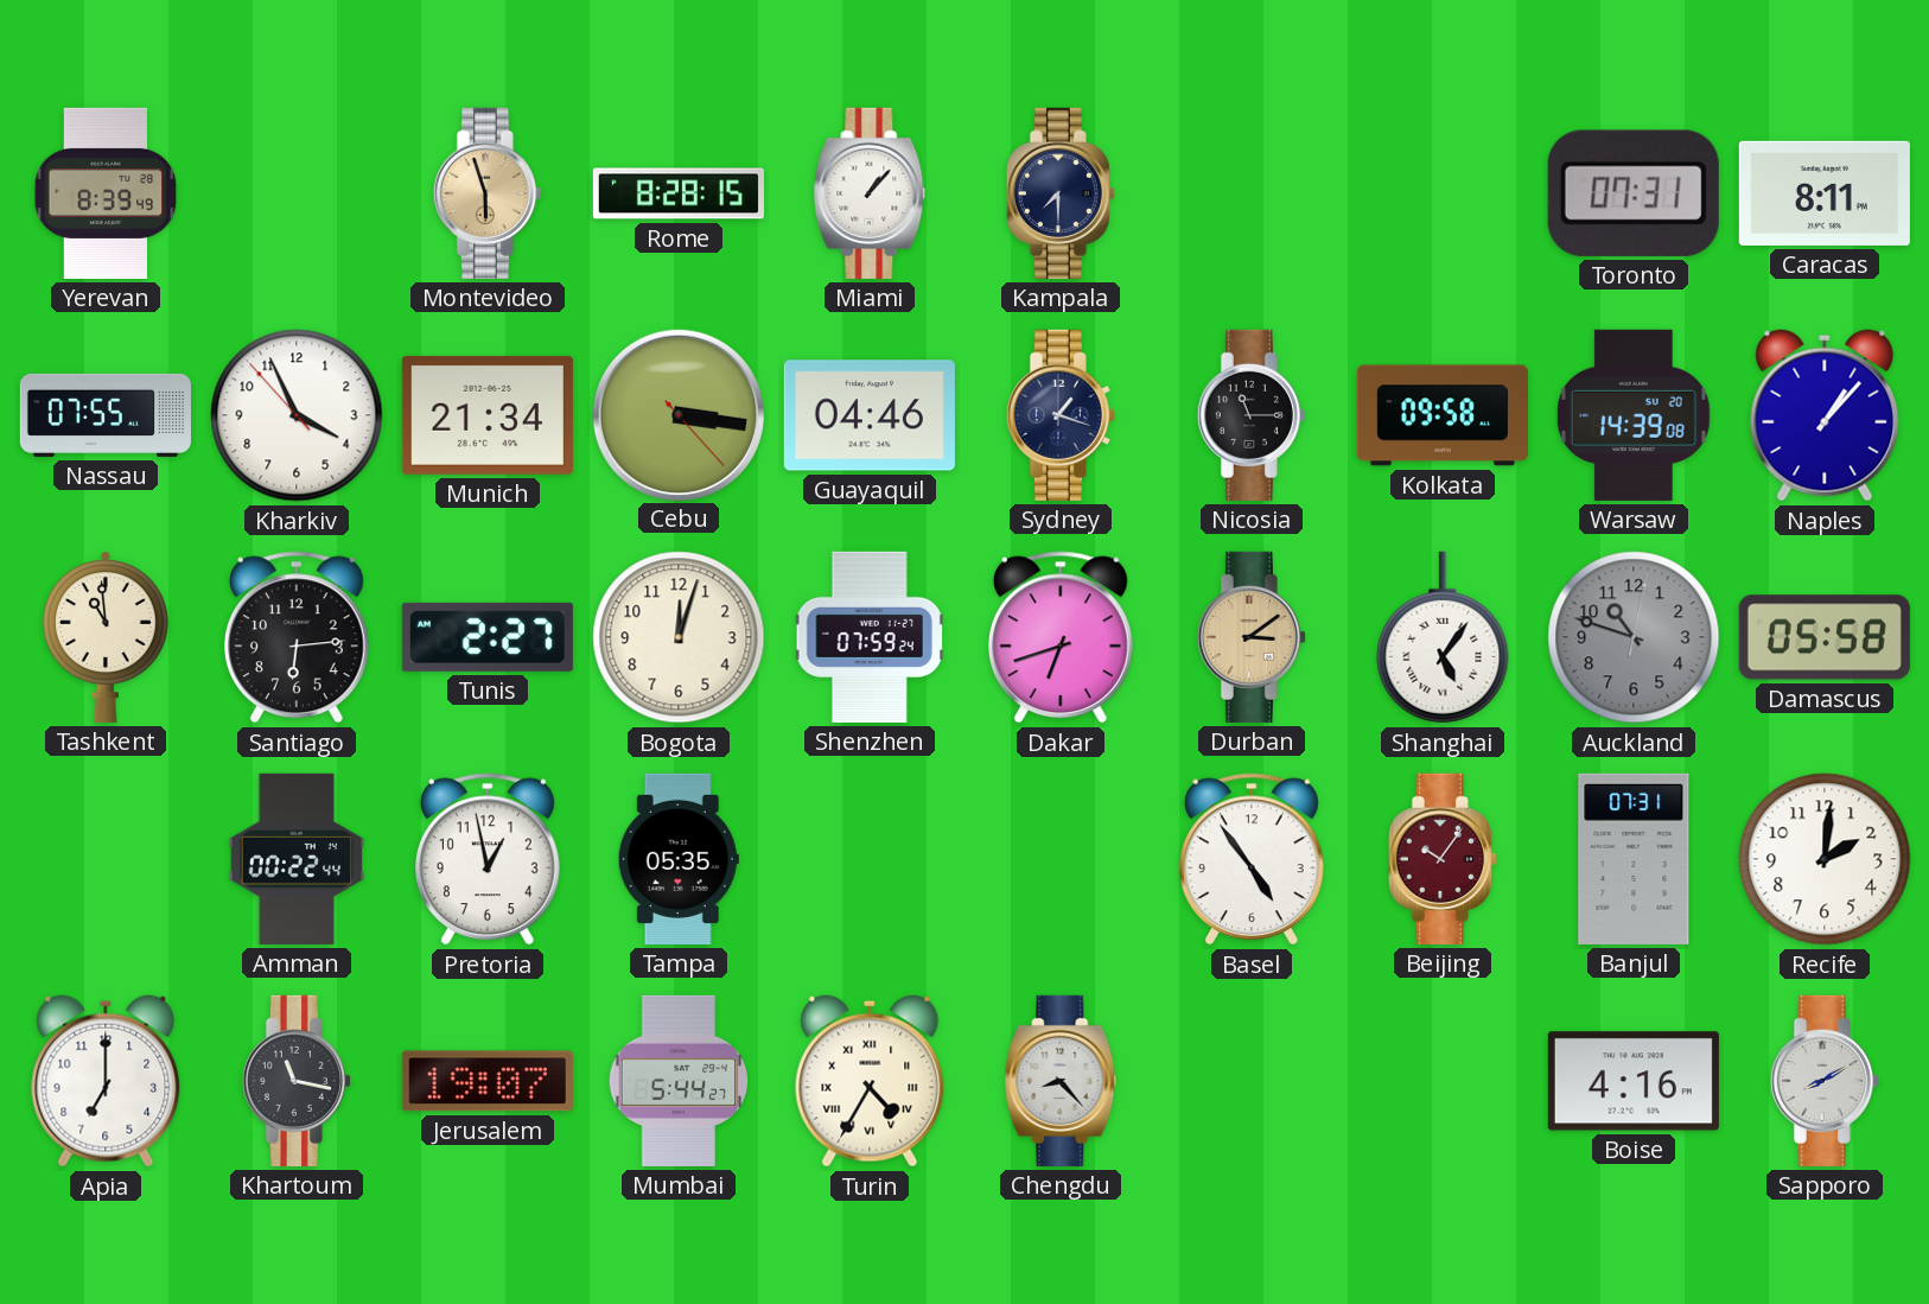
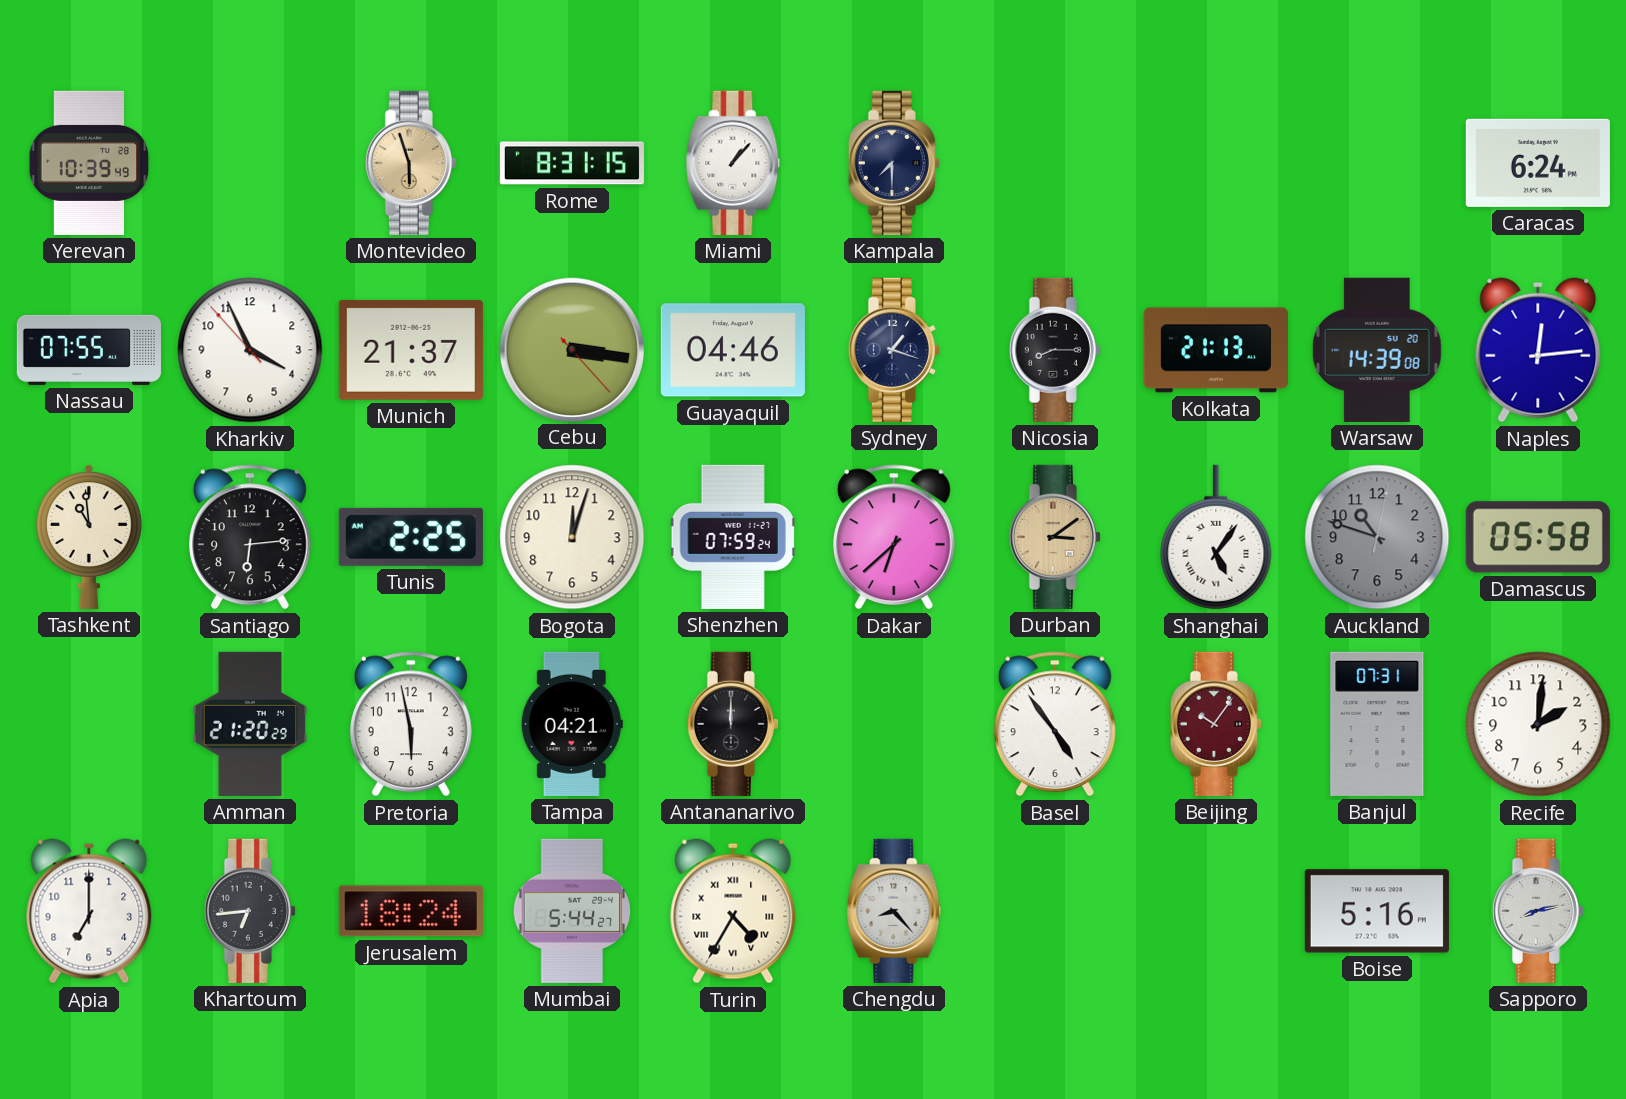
Yerevan: 8:39 -> 10:39
Rome: 8:28 -> 8:31
Toronto: 07:31 -> none
Caracas: 8:11 -> 6:24
Munich: 21:34 -> 21:37
Nicosia: 11:15 -> 8:15
Kolkata: 09:58 -> 21:13
Naples: 1:07 -> 12:14
Tunis: 2:27 -> 2:25
Dakar: 6:42 -> 6:38
Amman: 00:22 -> 21:20
Pretoria: 12:58 -> 5:58
Tampa: 05:35 -> 04:21
Antananarivo: none -> 12:00
Khartoum: 11:17 -> 6:44
Jerusalem: 19:07 -> 18:24
Boise: 4:16 -> 5:16
Sapporo: 8:10 -> 8:13
